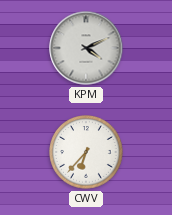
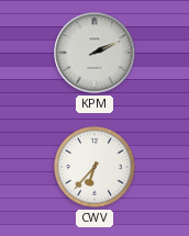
KPM: 4:11 -> 2:11
